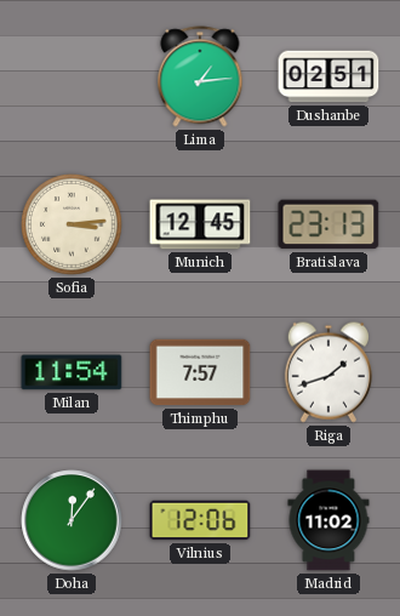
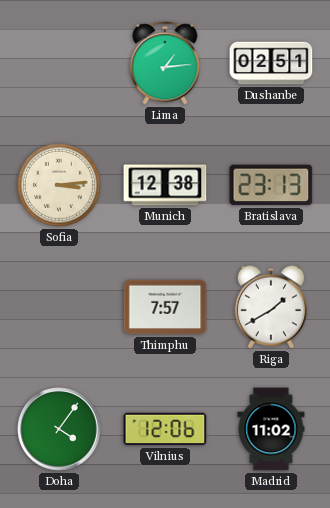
Munich: 12:45 -> 12:38
Milan: 11:54 -> none
Riga: 1:42 -> 1:40
Doha: 12:06 -> 4:06
